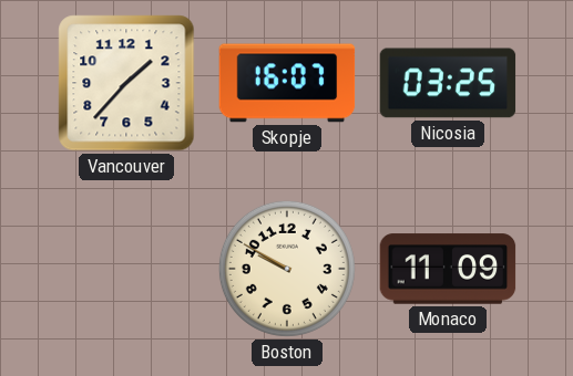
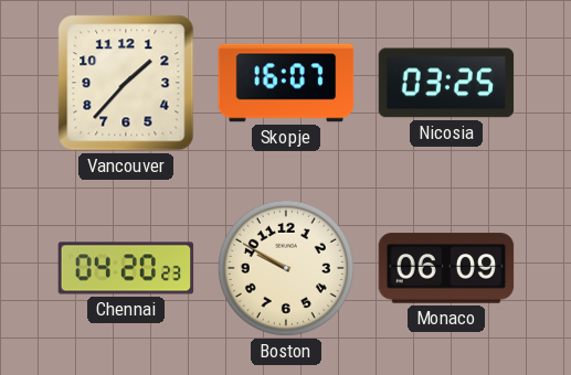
Chennai: none -> 04:20
Monaco: 11:09 -> 06:09
